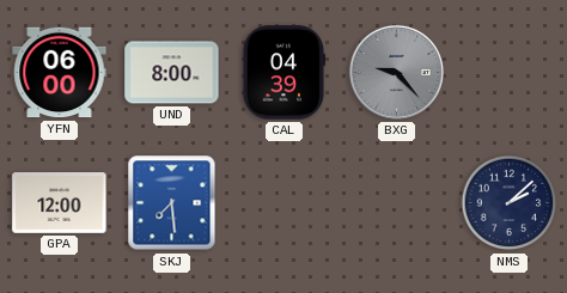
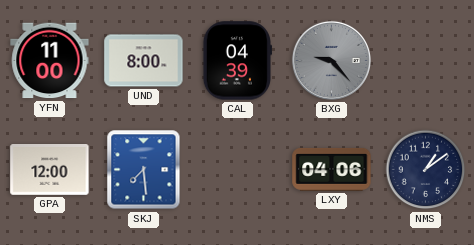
YFN: 06:00 -> 11:00
LXY: none -> 04:06
NMS: 2:08 -> 1:09
